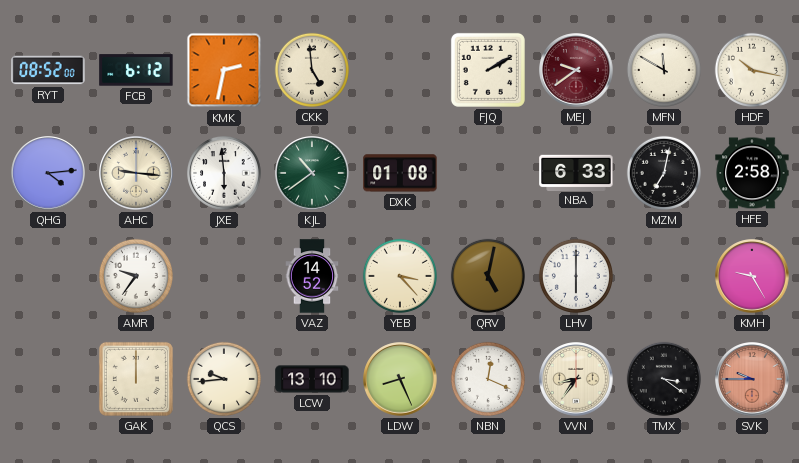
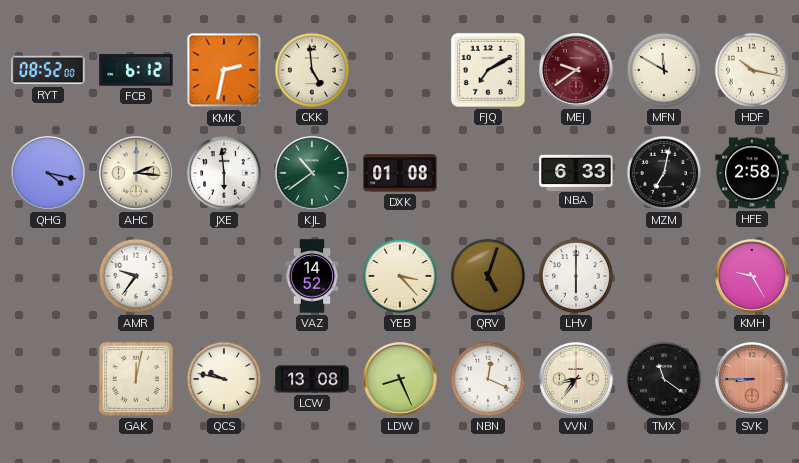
FJQ: 2:10 -> 7:10
QHG: 4:14 -> 4:17
AHC: 9:16 -> 2:16
QRV: 5:02 -> 5:03
GAK: 12:00 -> 12:02
QCS: 9:44 -> 9:47
LCW: 13:10 -> 13:08
TMX: 3:21 -> 11:21
SVK: 9:45 -> 8:45
